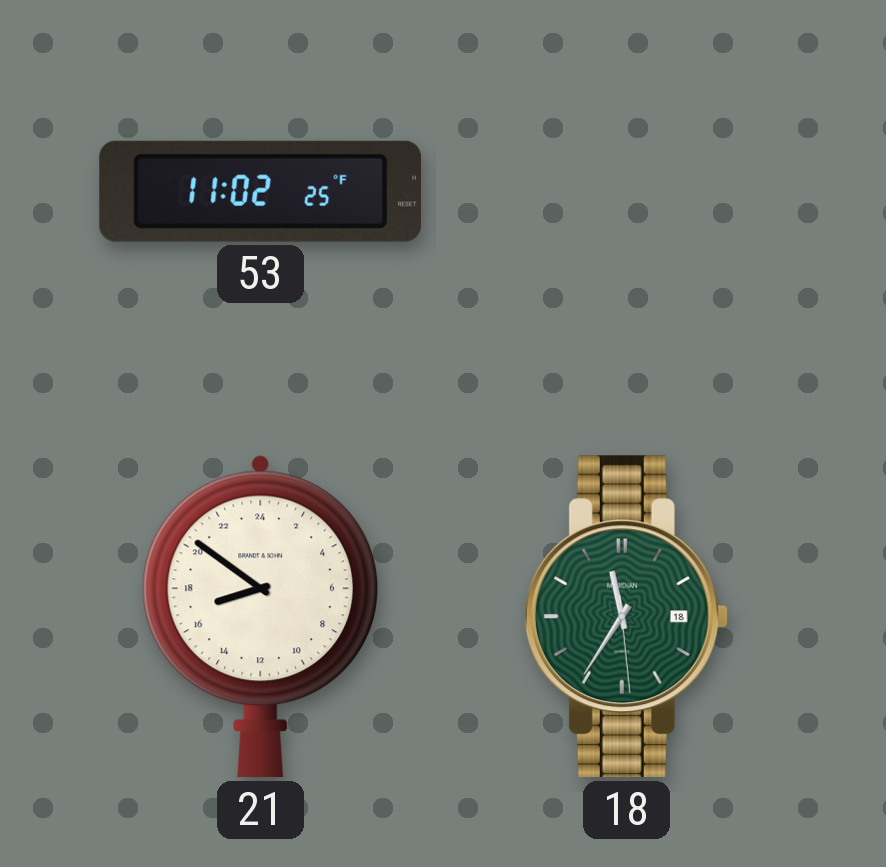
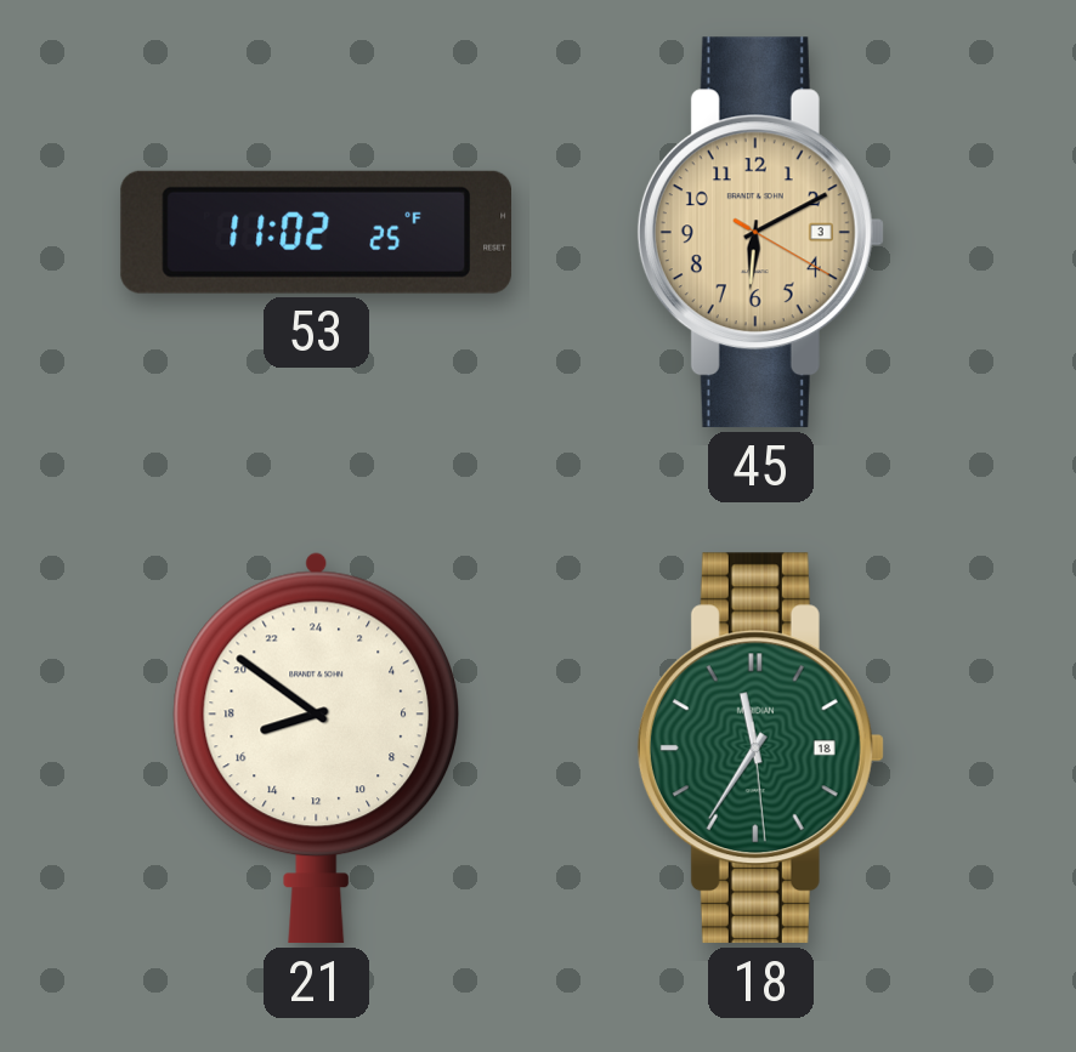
45: none -> 6:10
